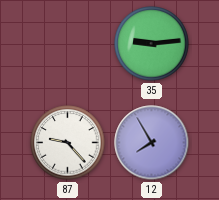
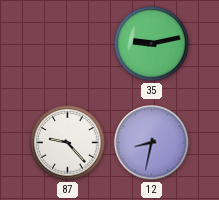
35: 9:14 -> 9:13
12: 7:55 -> 8:32
